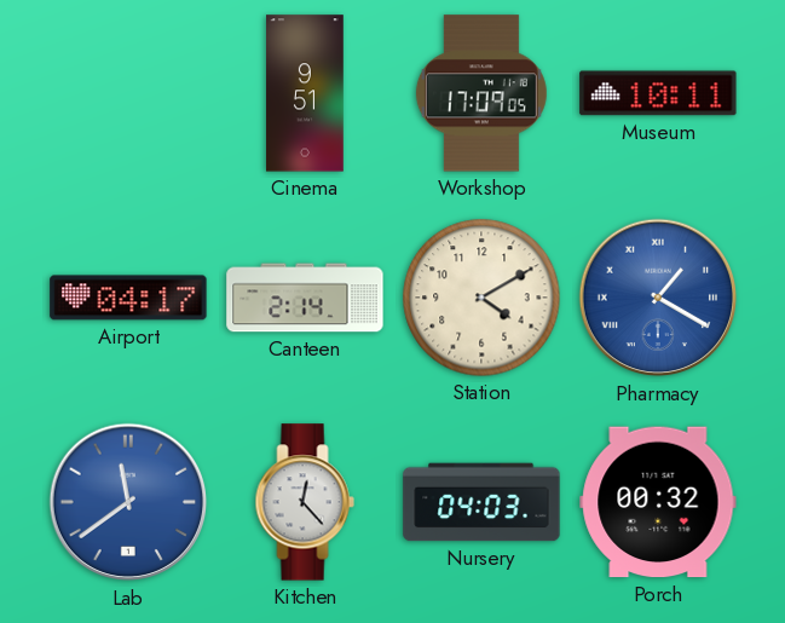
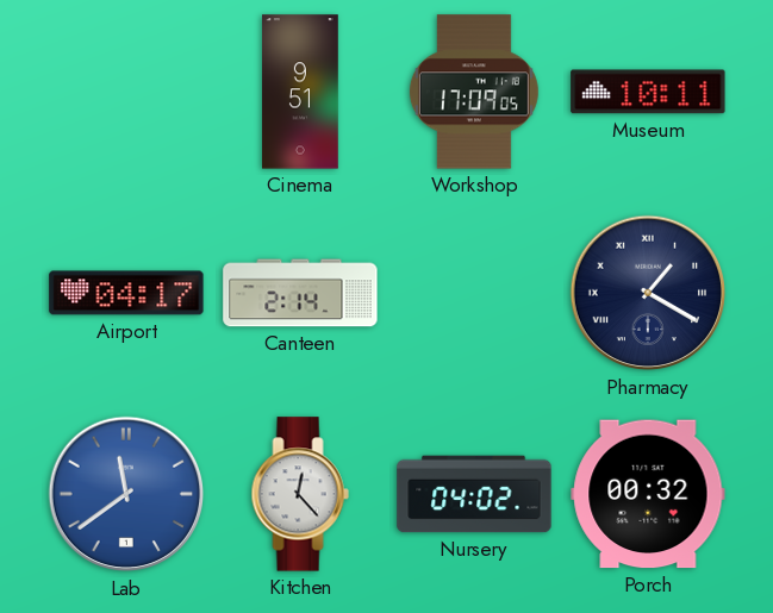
Station: 4:10 -> none
Pharmacy dial: blue -> navy
Nursery: 04:03 -> 04:02
